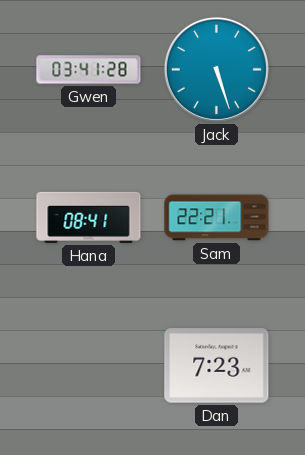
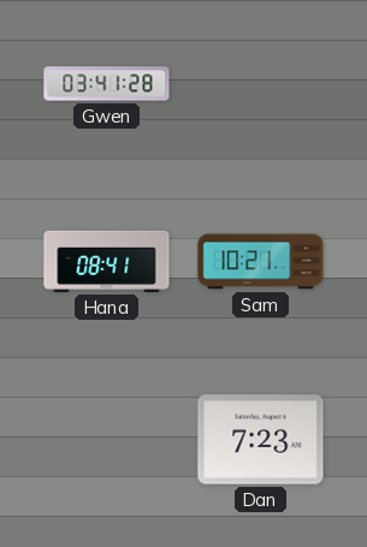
Jack: 5:27 -> none
Sam: 22:21 -> 10:21
